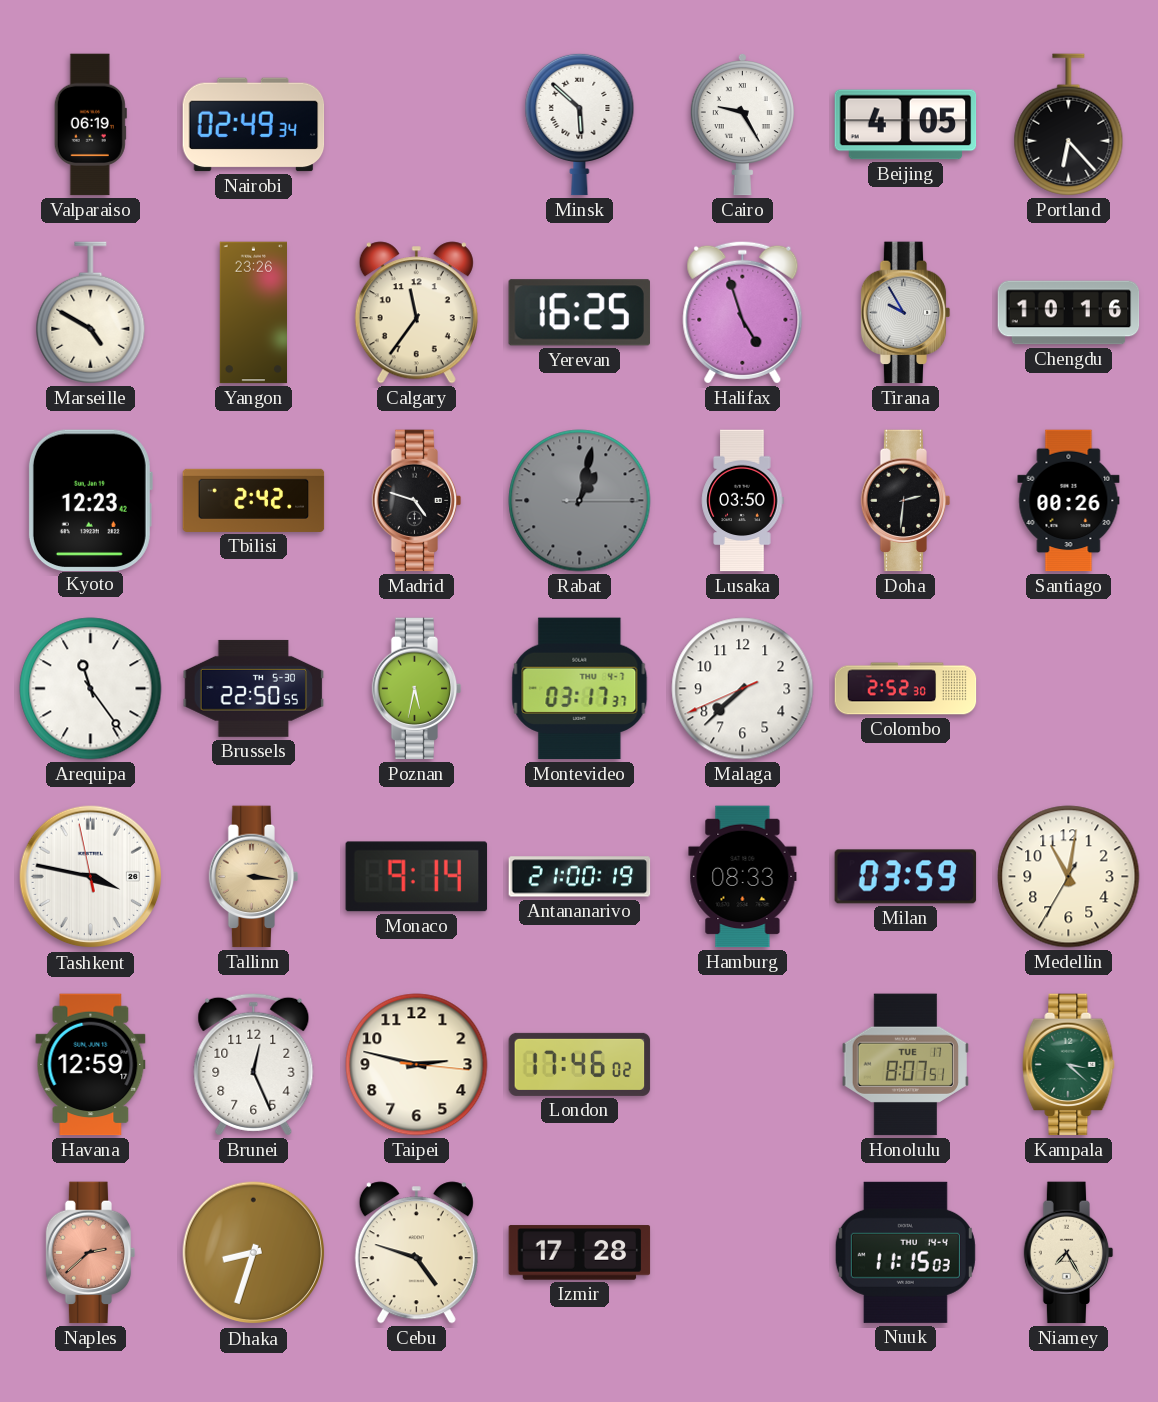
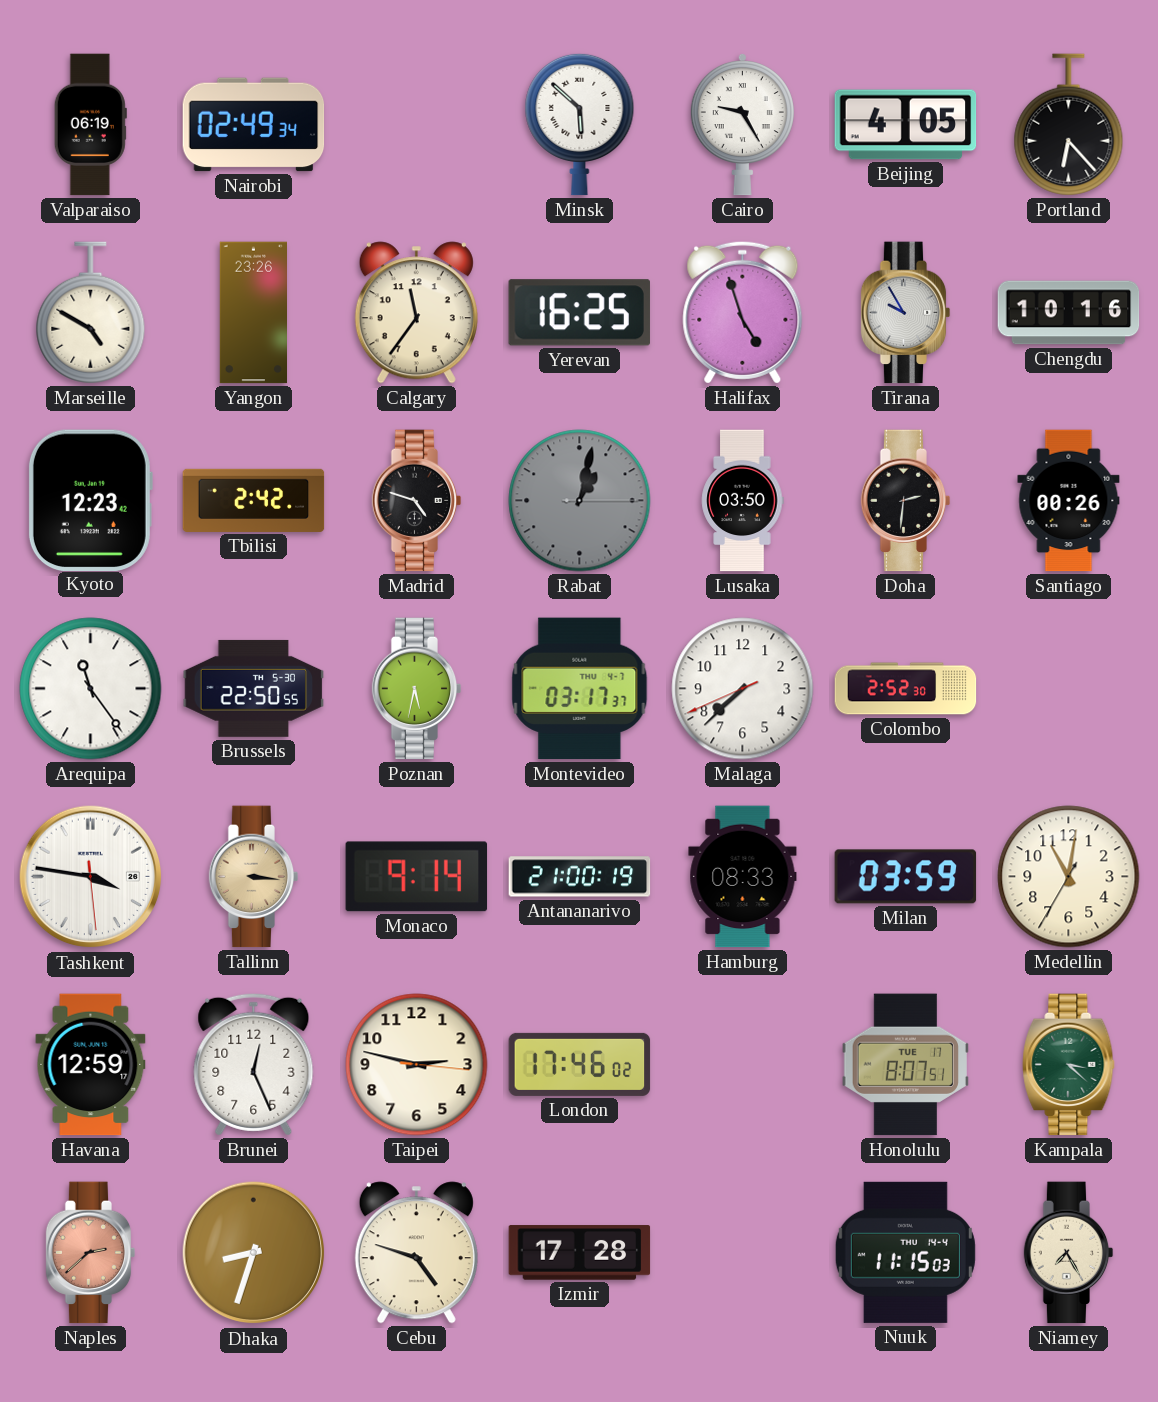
Tashkent: 3:46:58 -> 3:46:29
